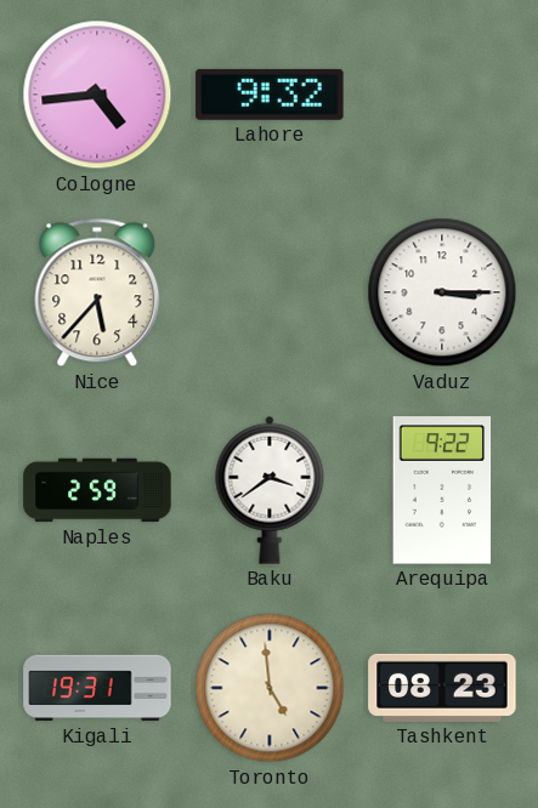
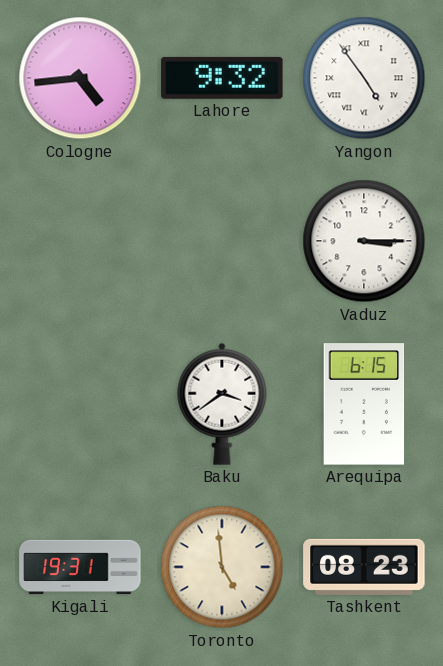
Yangon: none -> 4:54
Nice: 5:37 -> none
Naples: 2:59 -> none
Arequipa: 9:22 -> 6:15
